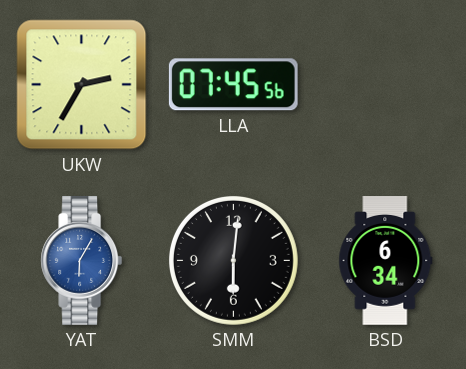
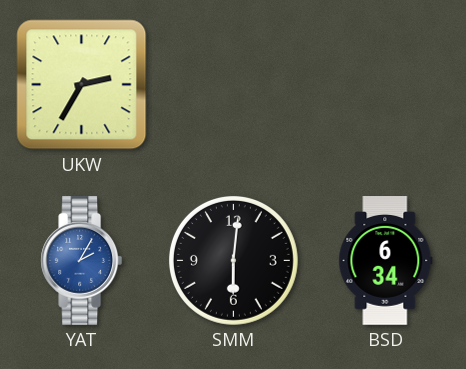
LLA: 07:45 -> none
YAT: 6:05 -> 2:05
